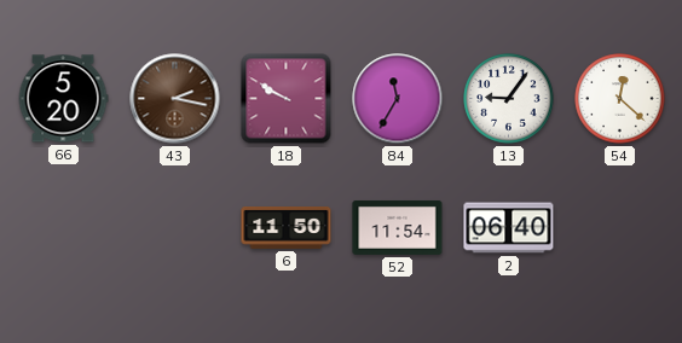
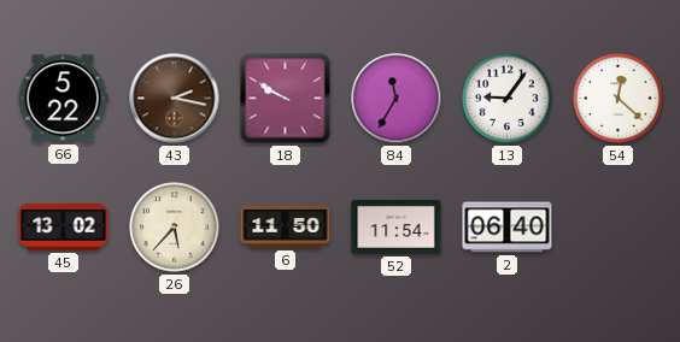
66: 5:20 -> 5:22
45: none -> 13:02
26: none -> 5:37
